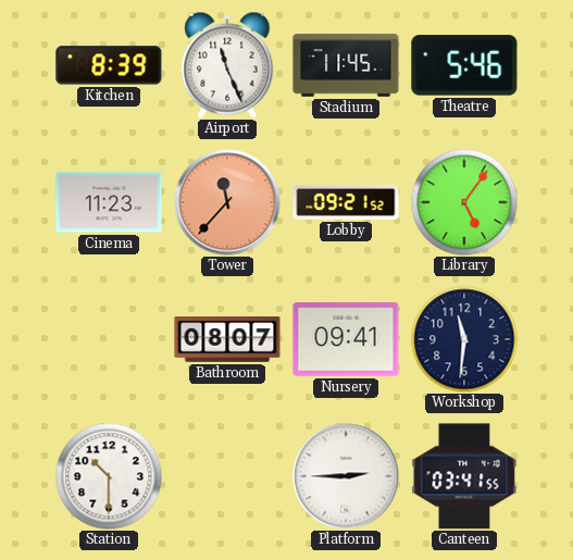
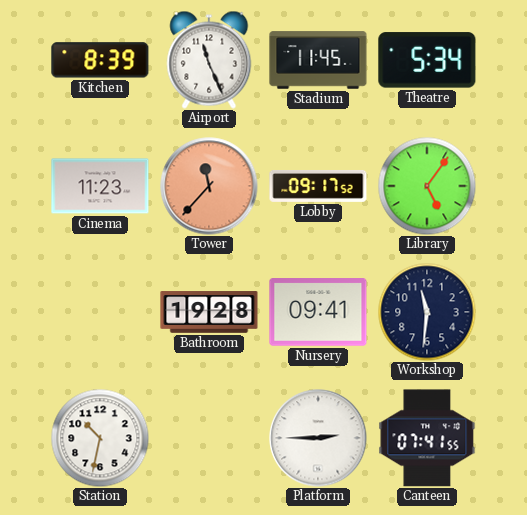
Theatre: 5:46 -> 5:34
Lobby: 09:21 -> 09:17
Bathroom: 08:07 -> 19:28
Station: 10:30 -> 10:32
Canteen: 03:41 -> 07:41
